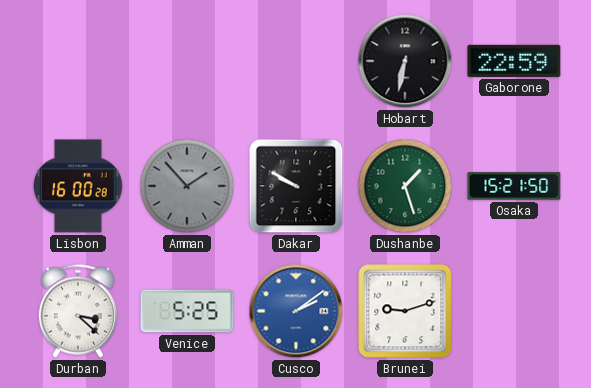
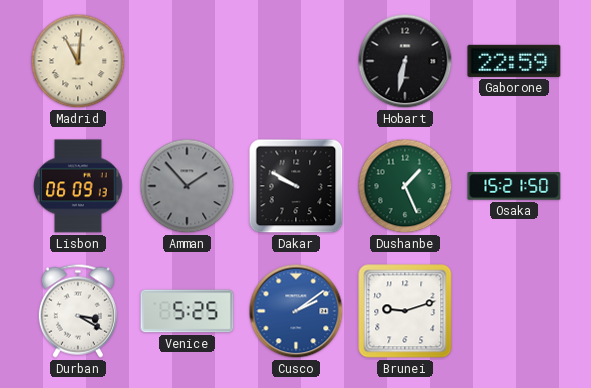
Madrid: none -> 11:01
Lisbon: 16:00 -> 06:09
Dushanbe: 1:27 -> 1:26
Durban: 3:22 -> 3:20
